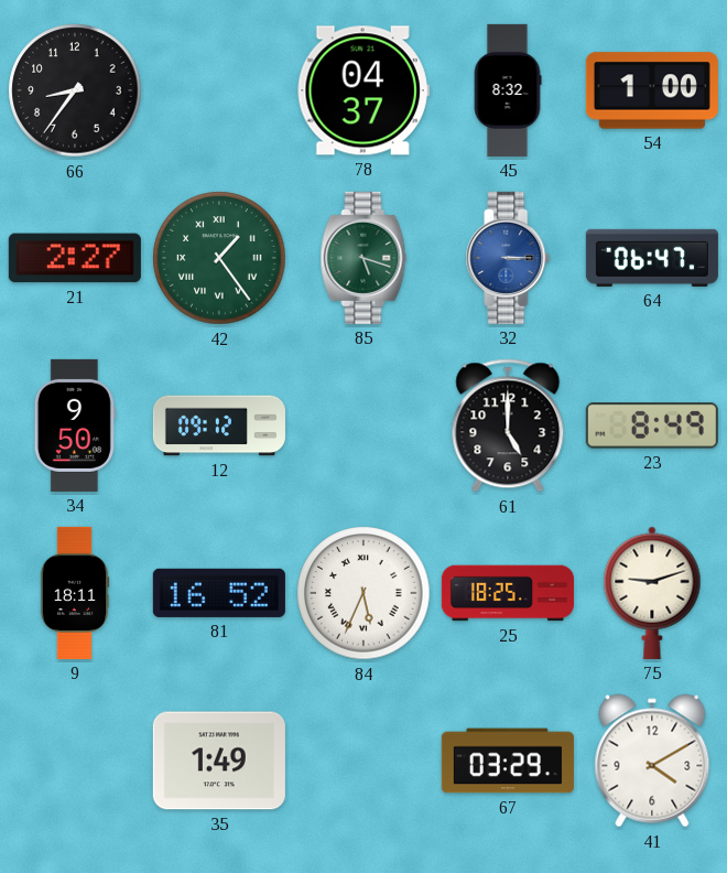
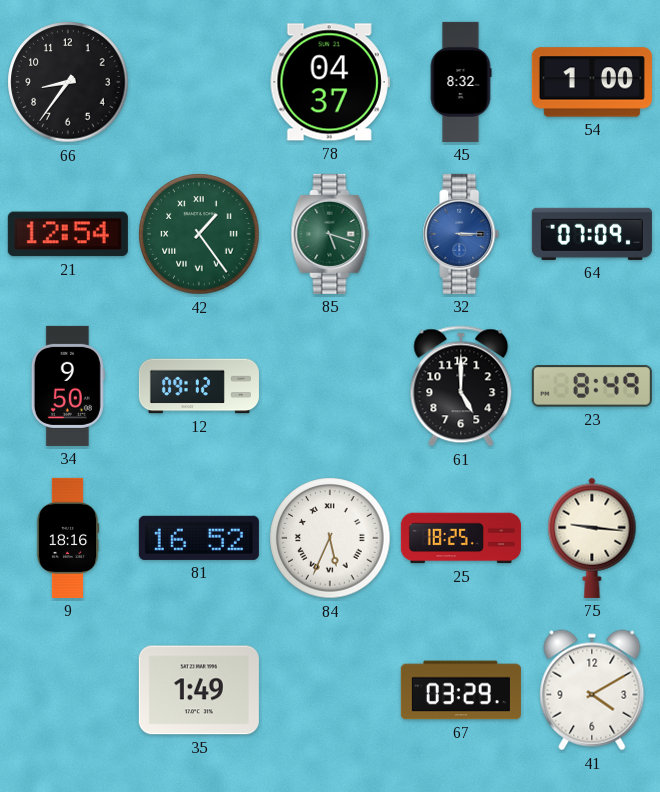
21: 2:27 -> 12:54
64: 06:47 -> 07:09
9: 18:11 -> 18:16
75: 9:12 -> 9:16
